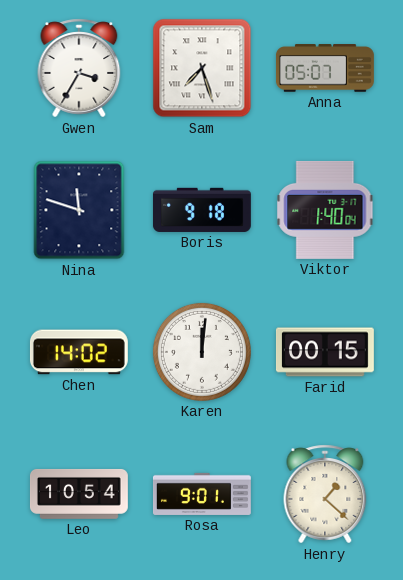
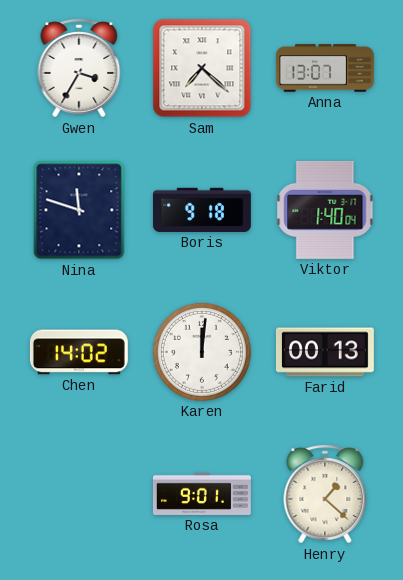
Sam: 7:27 -> 7:22
Anna: 05:07 -> 13:07
Farid: 00:15 -> 00:13
Leo: 10:54 -> none
